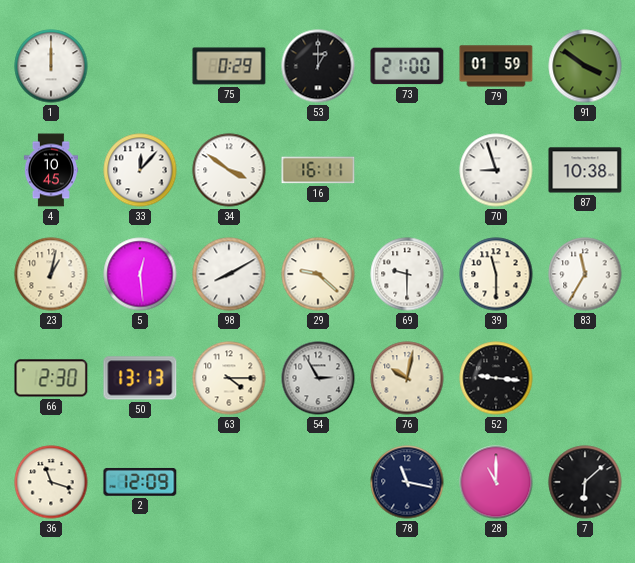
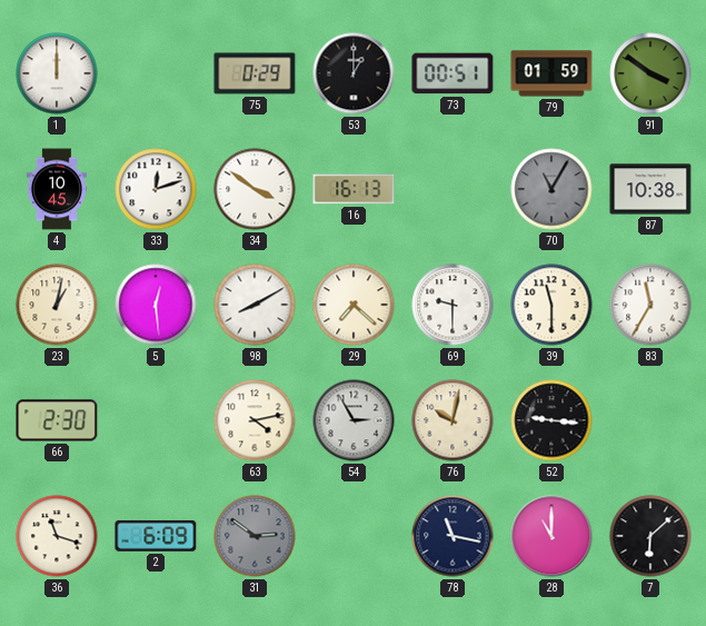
73: 21:00 -> 00:51
33: 12:07 -> 12:12
16: 16:11 -> 16:13
70: 8:57 -> 11:05
70 dial: white -> grey
29: 9:22 -> 7:22
50: 13:13 -> none
63: 4:15 -> 4:13
2: 12:09 -> 6:09
31: none -> 2:51
